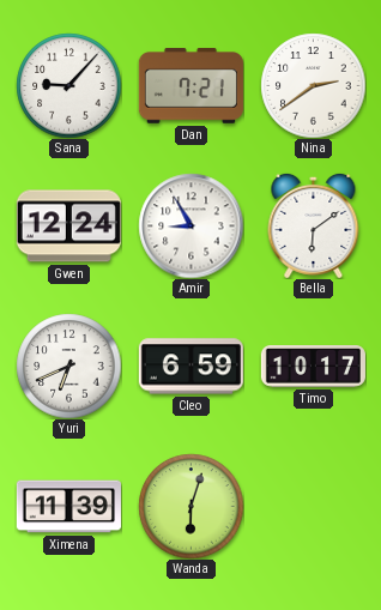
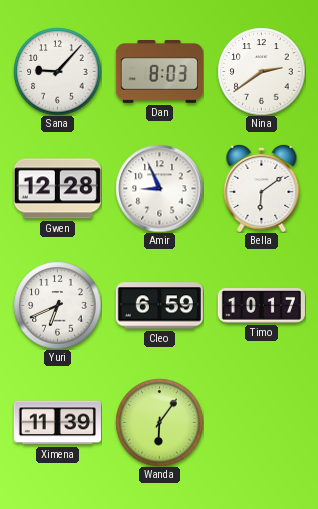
Dan: 7:21 -> 8:03
Gwen: 12:24 -> 12:28
Amir: 8:55 -> 8:56
Wanda: 6:03 -> 6:06
